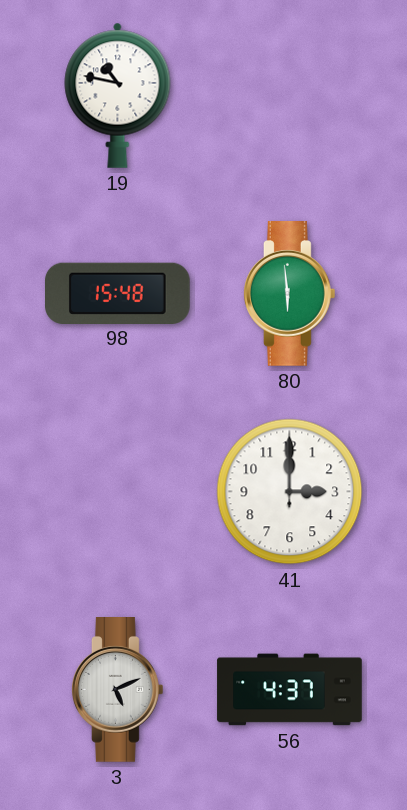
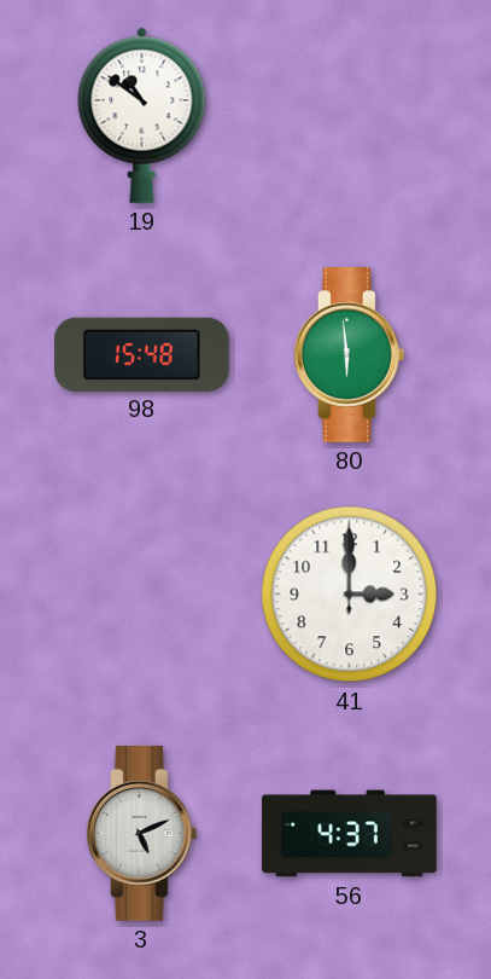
19: 10:47 -> 10:51
